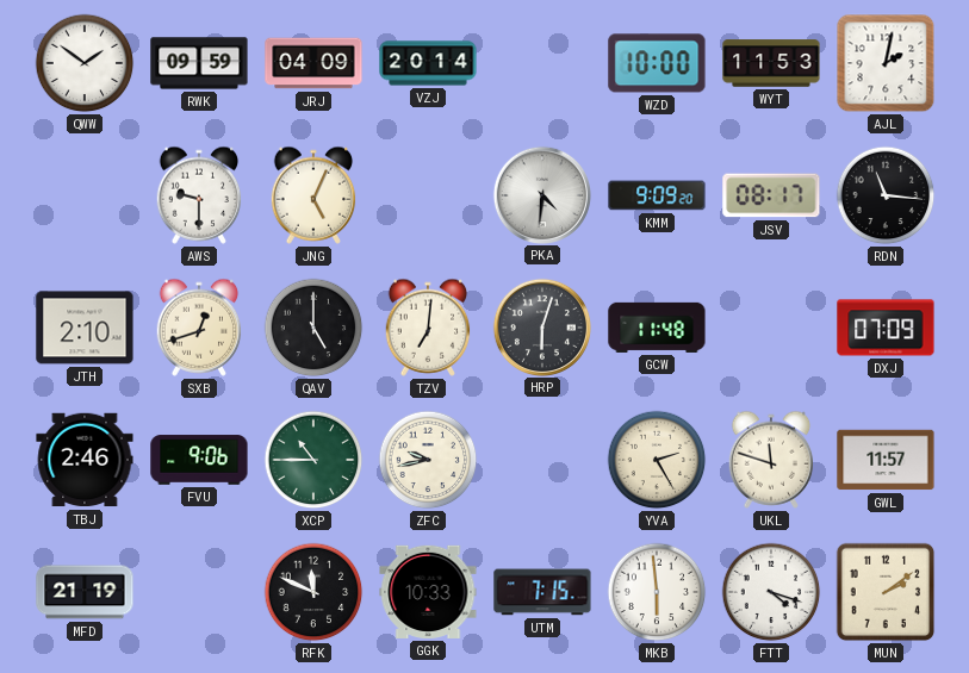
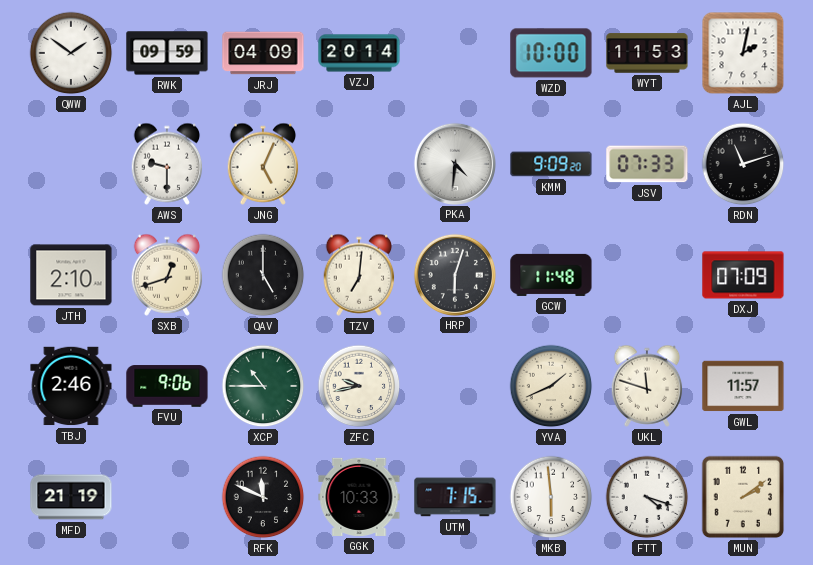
JSV: 08:17 -> 07:33
RDN: 11:16 -> 11:12
YVA: 2:25 -> 1:41
